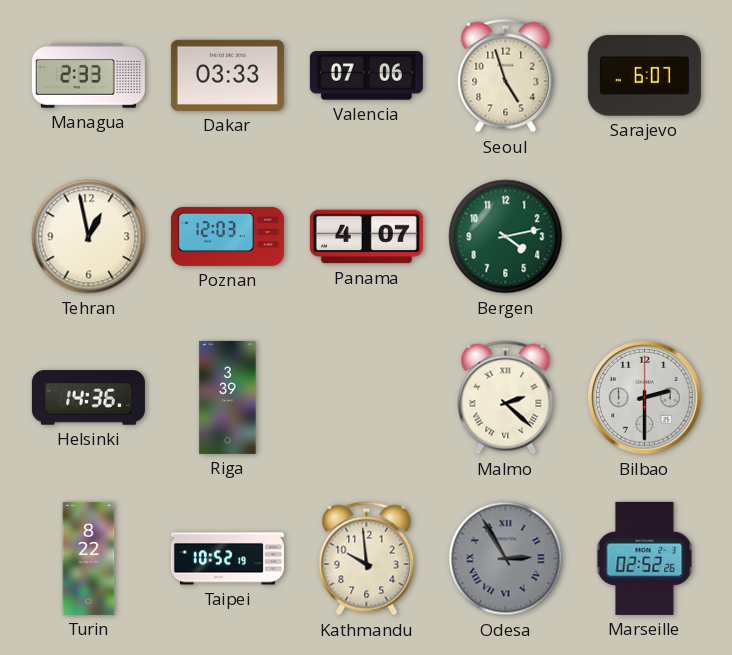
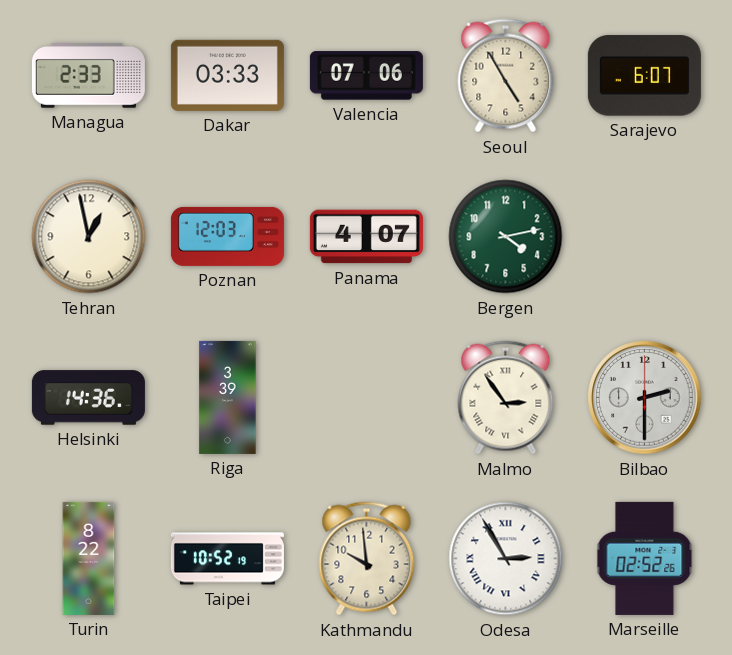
Seoul: 4:57 -> 4:55
Malmo: 2:22 -> 2:54
Odesa dial: grey -> white
